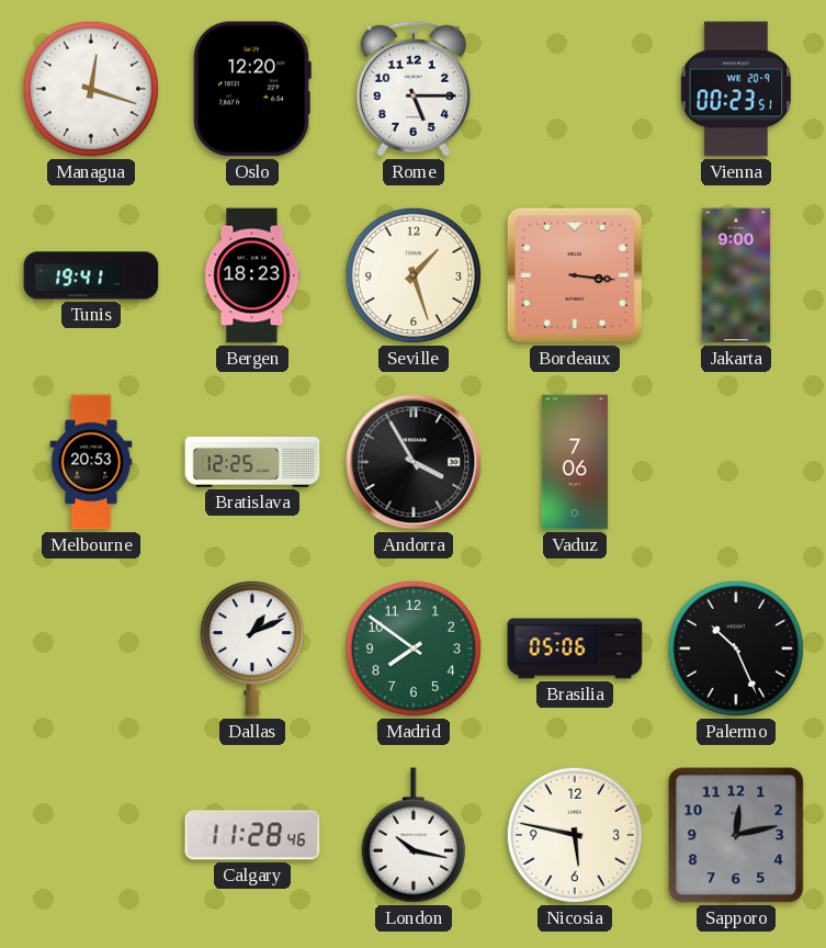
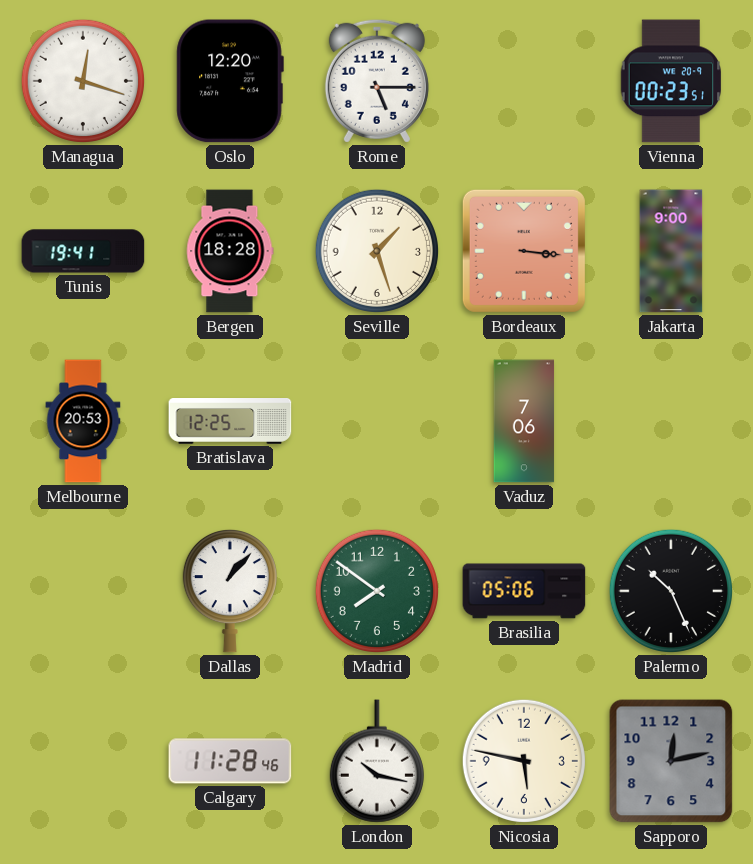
Bergen: 18:23 -> 18:28
Andorra: 3:55 -> none
Dallas: 1:11 -> 1:07
